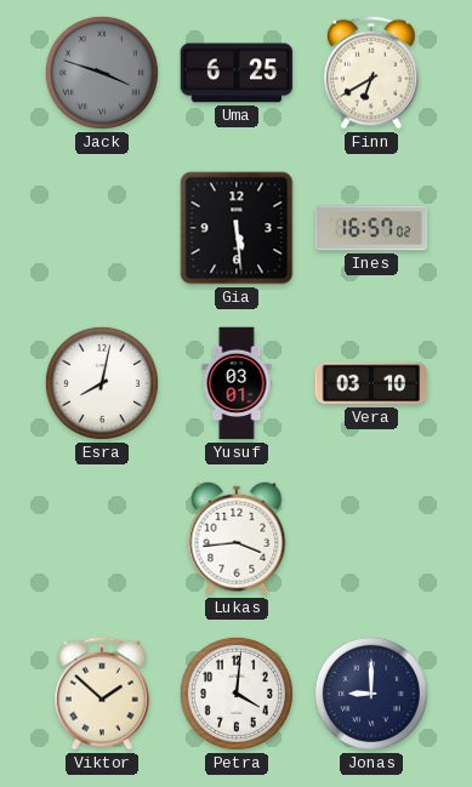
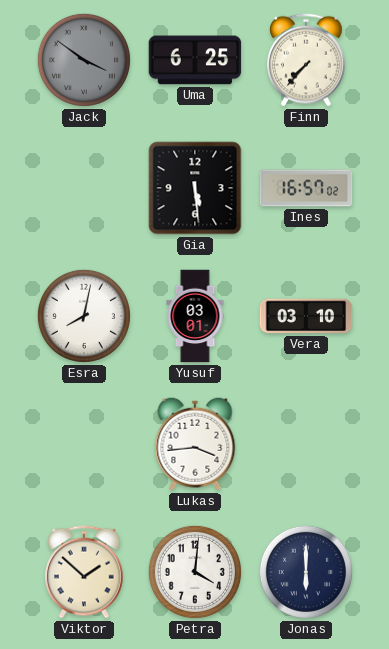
Jack: 3:48 -> 3:51
Finn: 6:40 -> 7:37
Jonas: 9:00 -> 6:00
